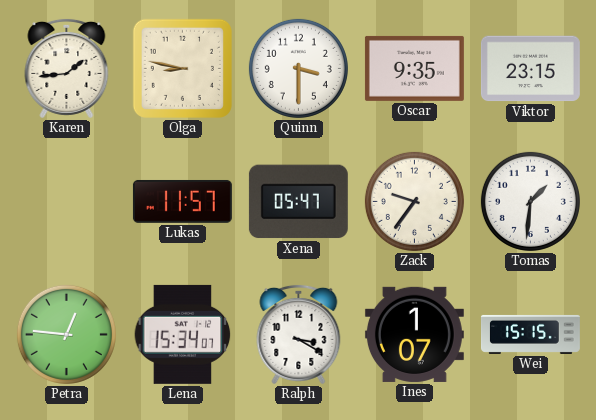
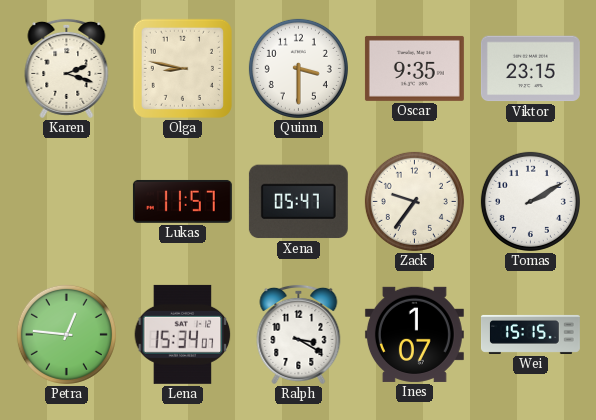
Karen: 1:44 -> 2:18
Tomas: 1:31 -> 2:10
